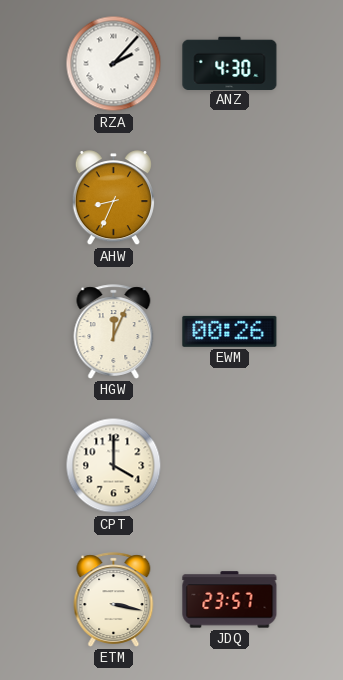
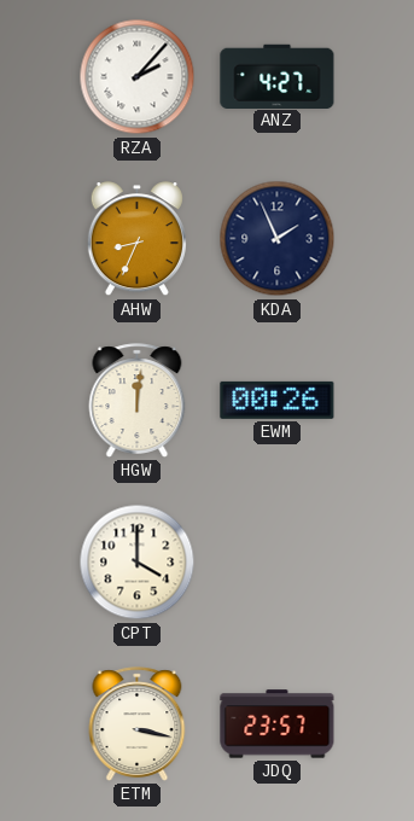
ANZ: 4:30 -> 4:27
KDA: none -> 1:56
HGW: 12:04 -> 12:01
